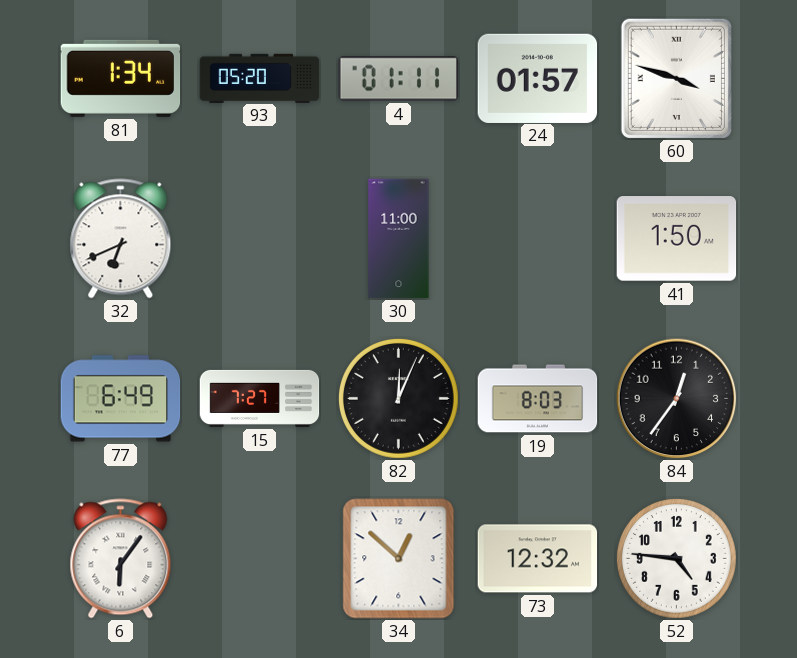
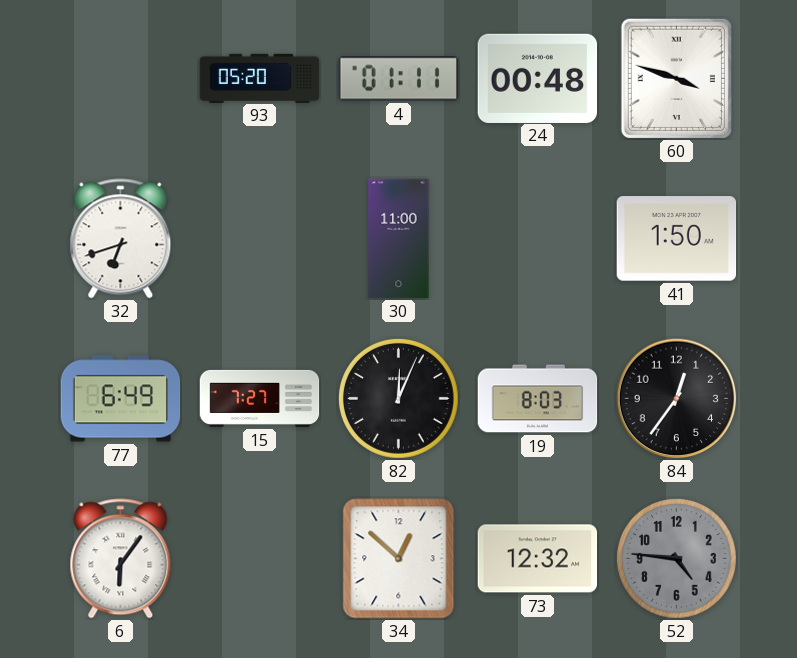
81: 1:34 -> none
24: 01:57 -> 00:48
32: 6:41 -> 6:42
52 dial: white -> grey
